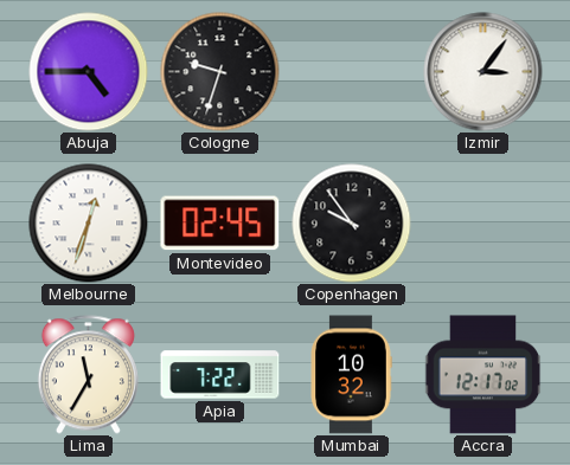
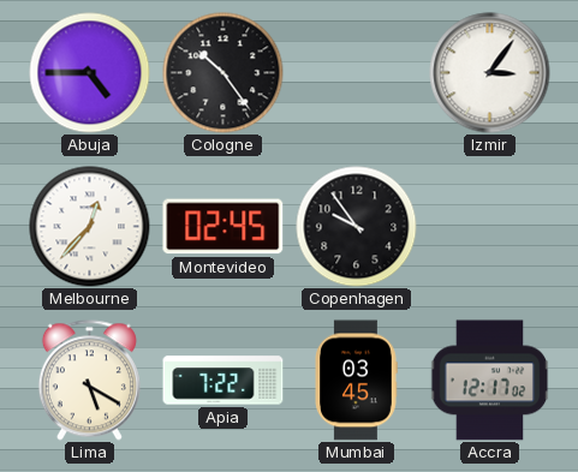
Cologne: 9:33 -> 10:24
Melbourne: 12:33 -> 12:37
Lima: 11:35 -> 5:20
Mumbai: 10:32 -> 03:45
